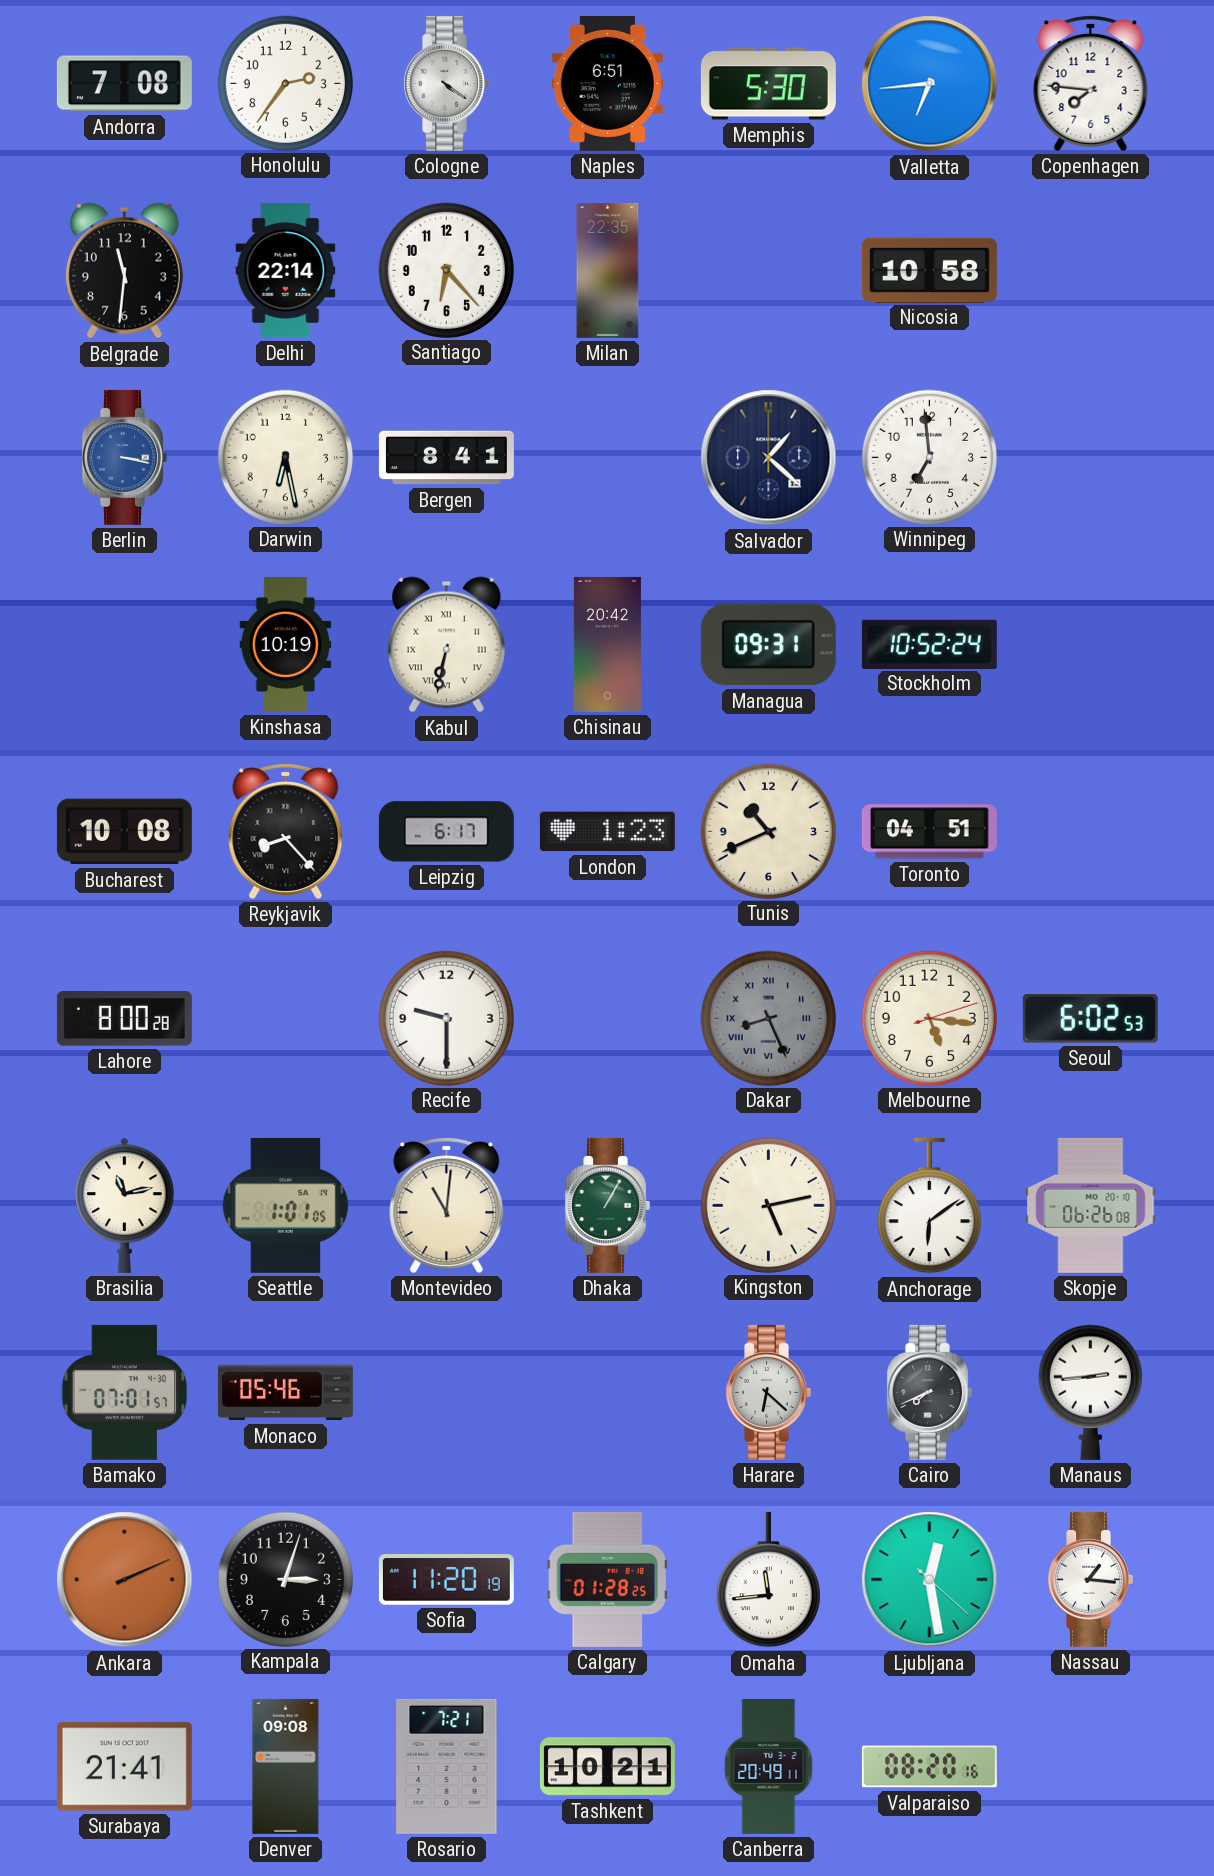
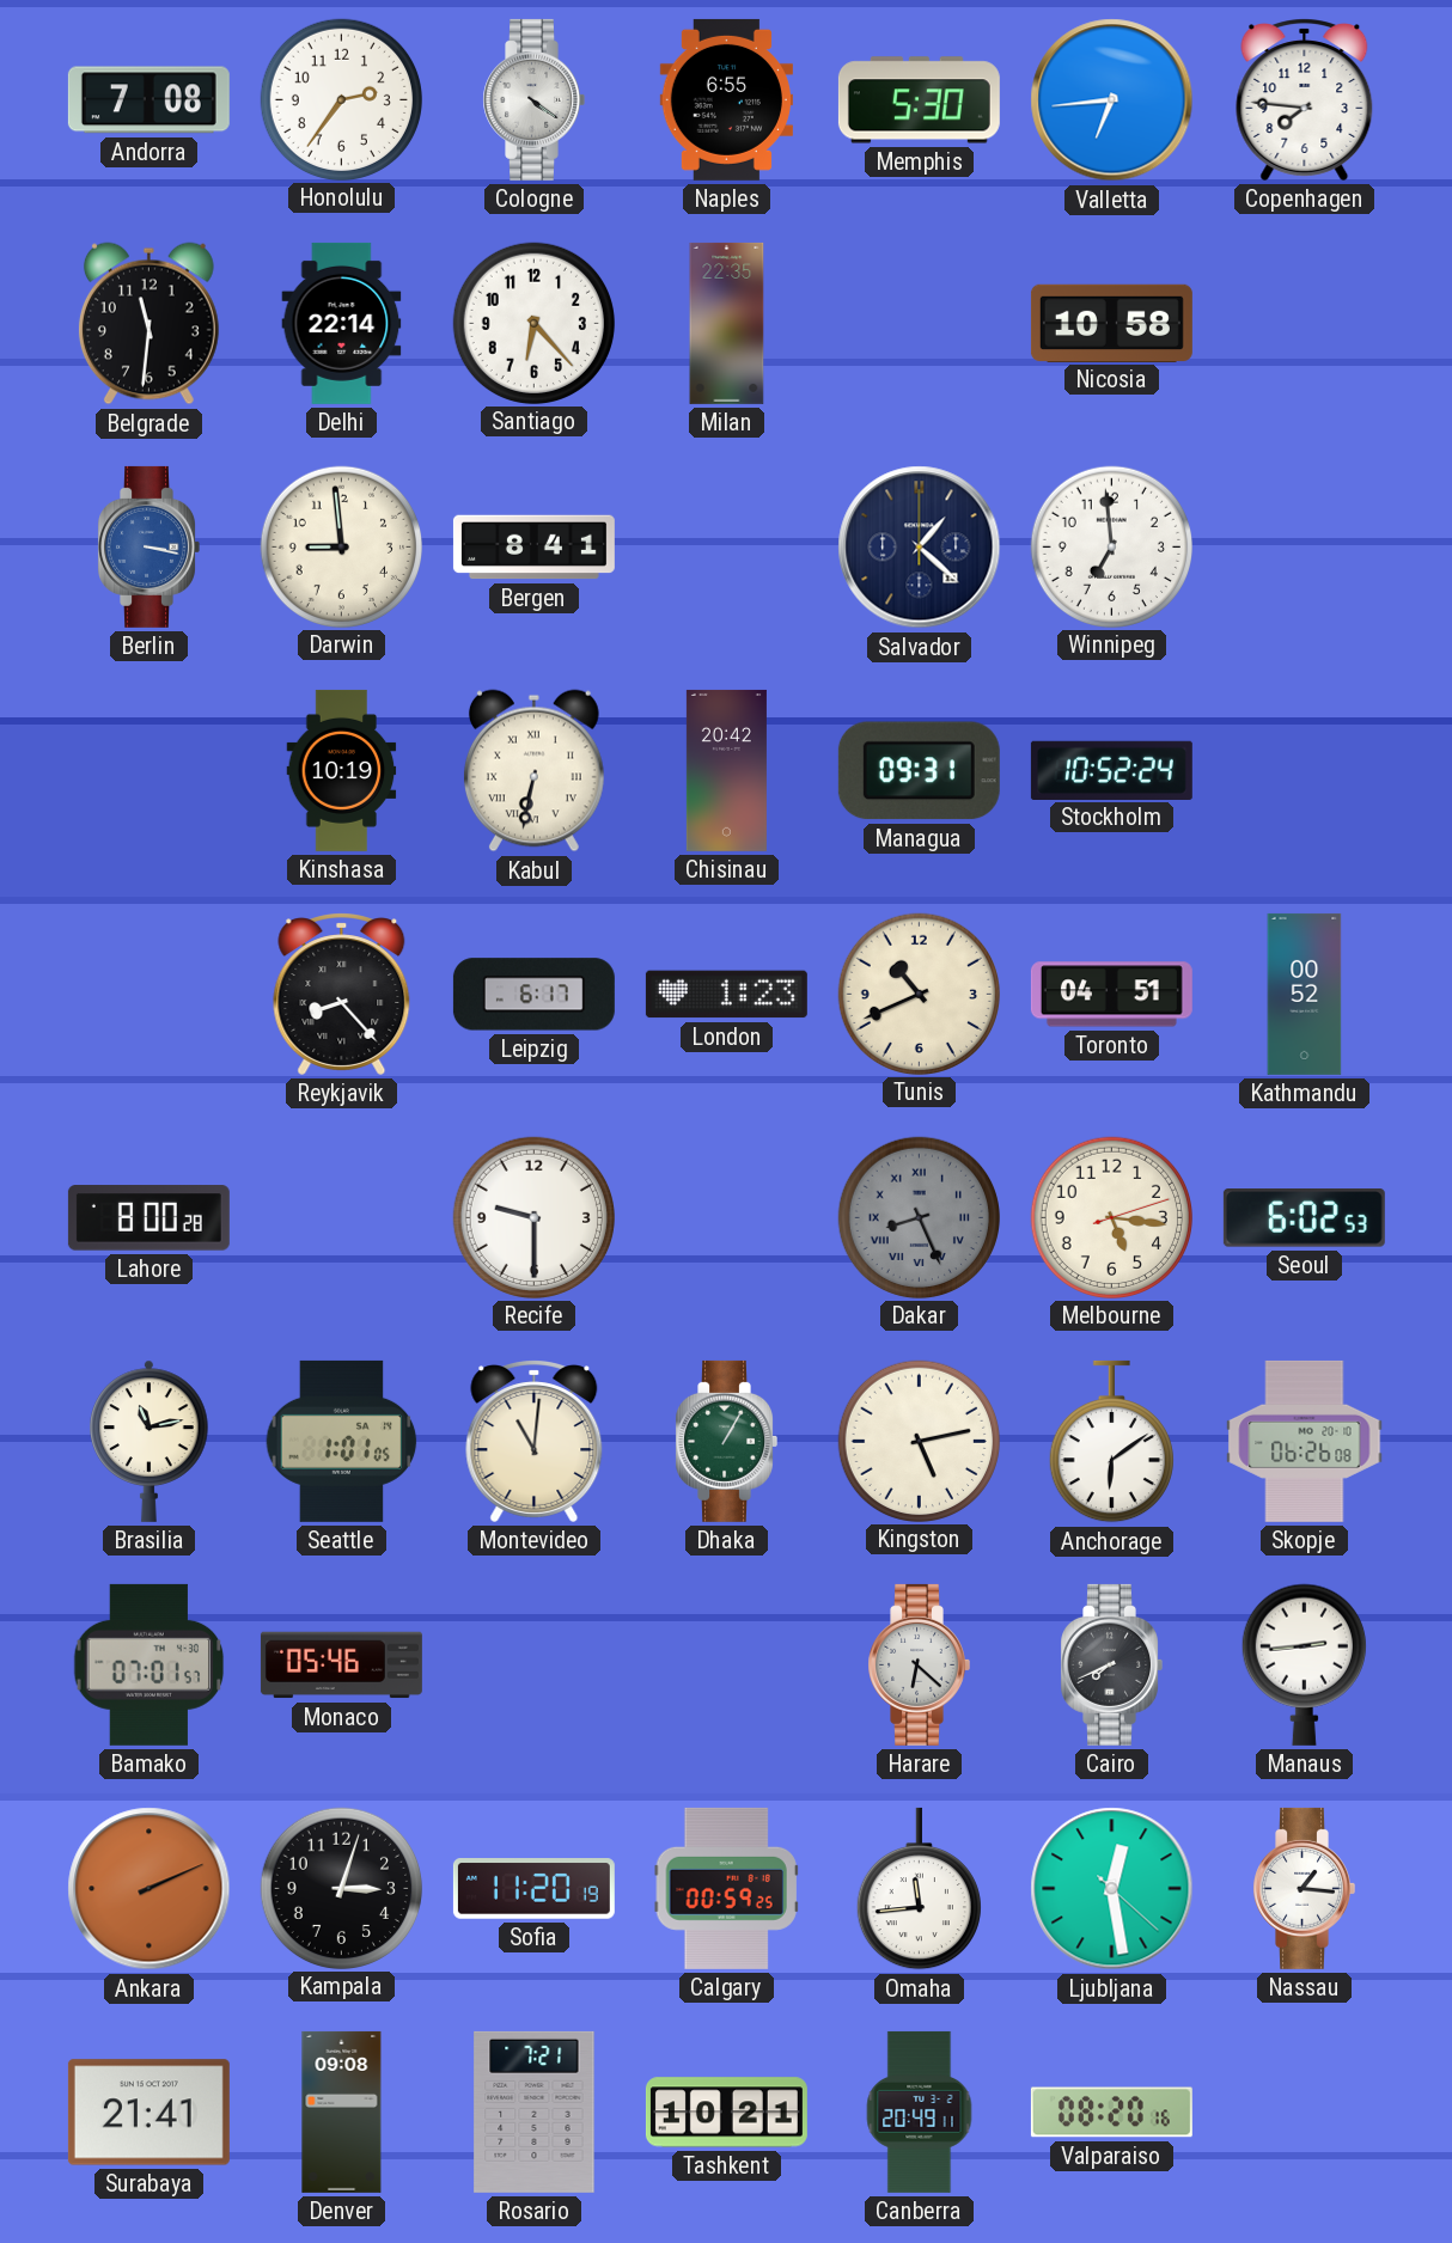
Naples: 6:51 -> 6:55
Darwin: 6:28 -> 8:59
Bucharest: 10:08 -> none
Kathmandu: none -> 00:52
Calgary: 01:28 -> 00:59
